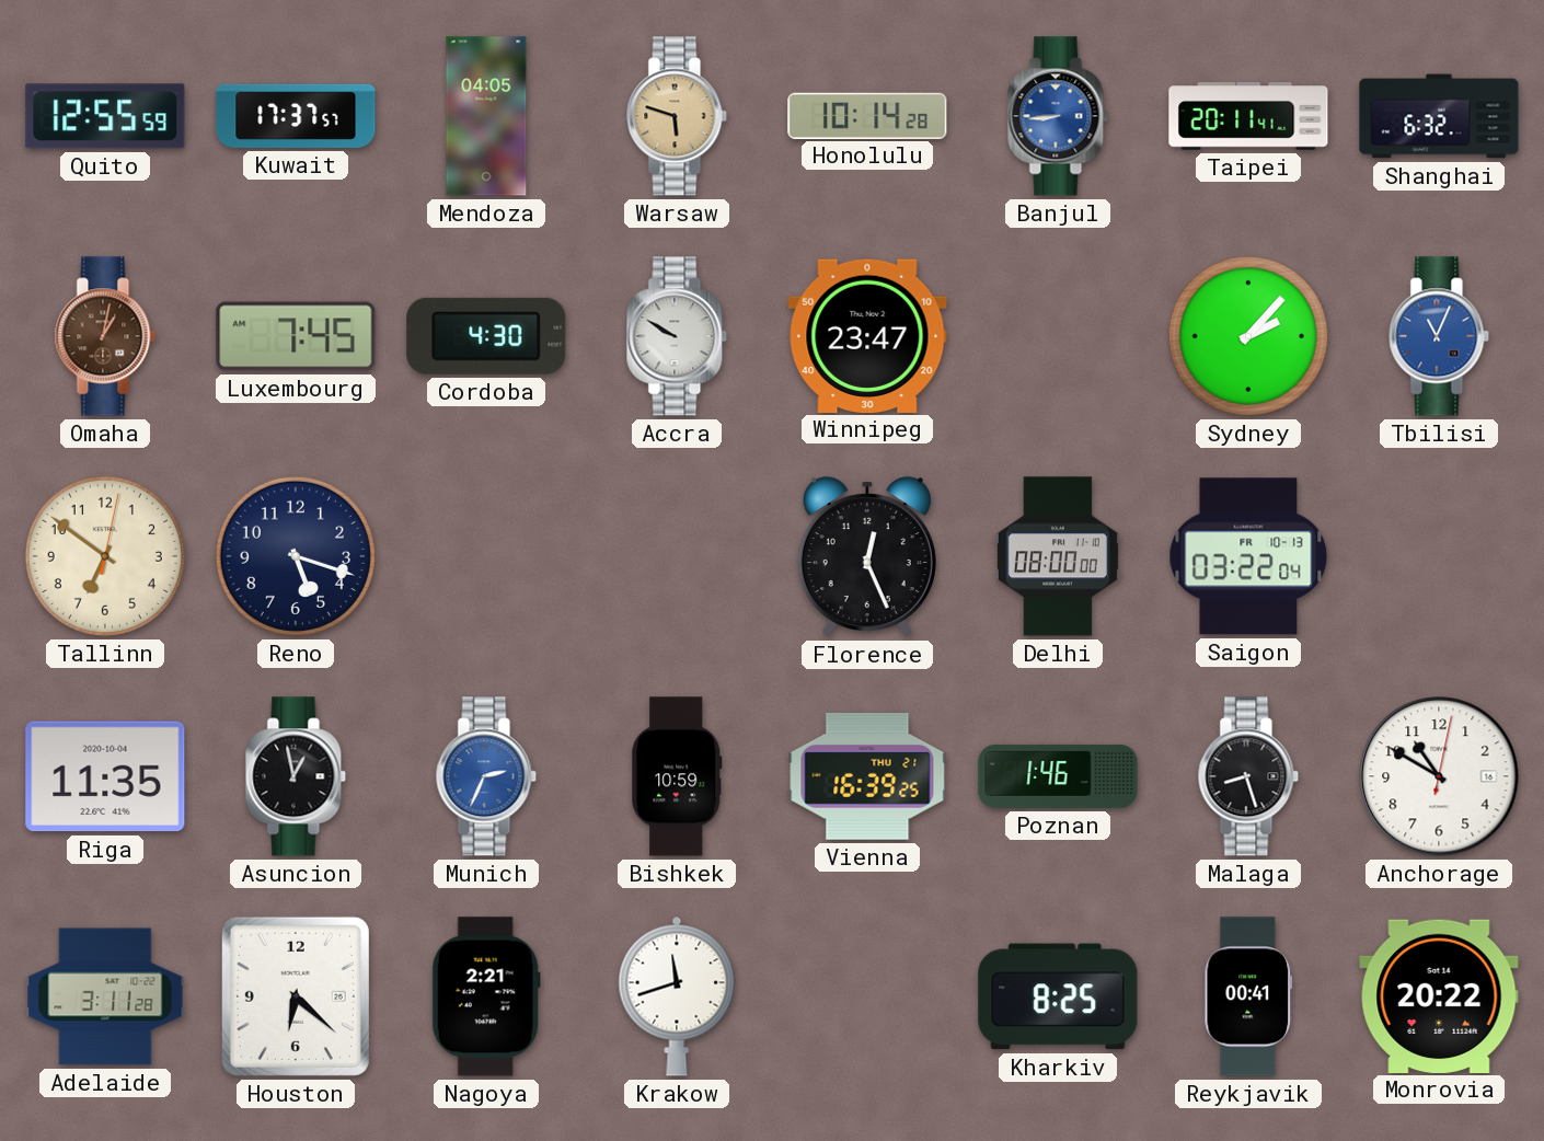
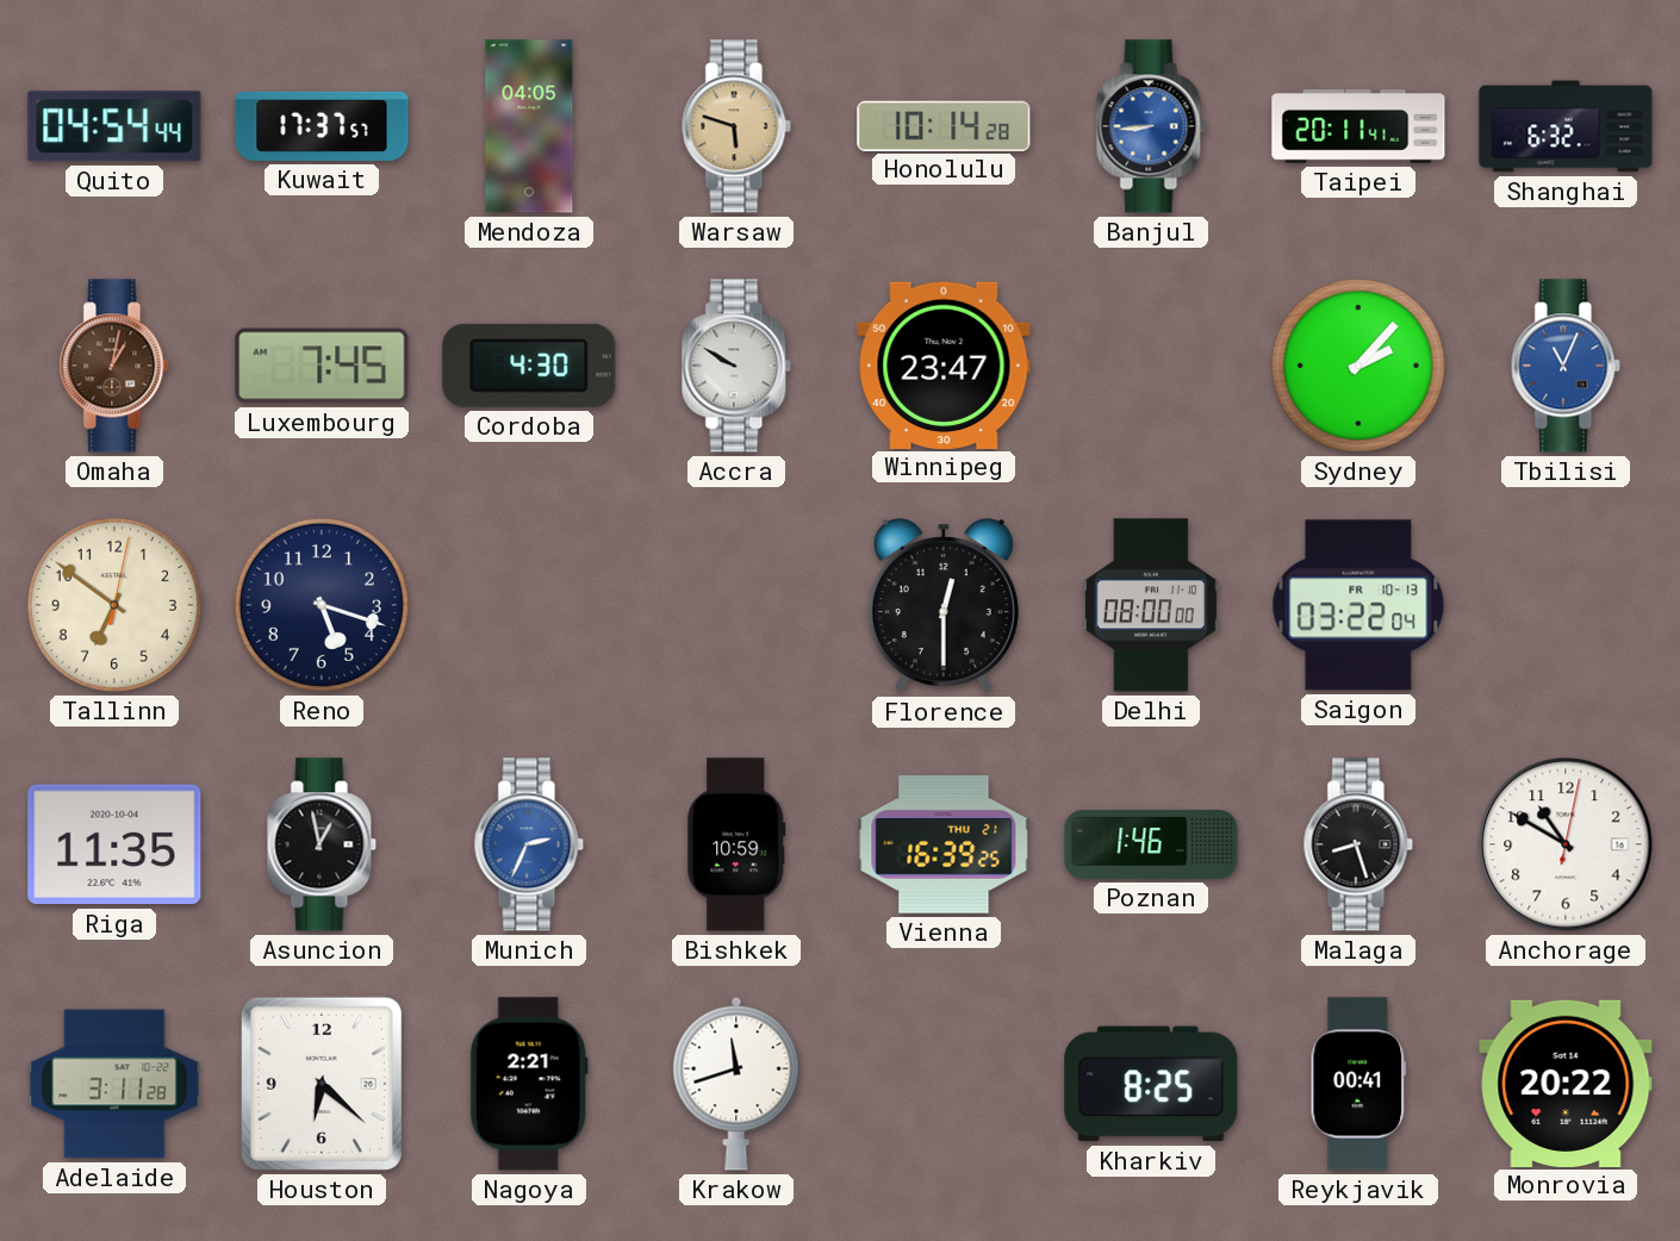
Quito: 12:55 -> 04:54
Florence: 12:26 -> 12:30
